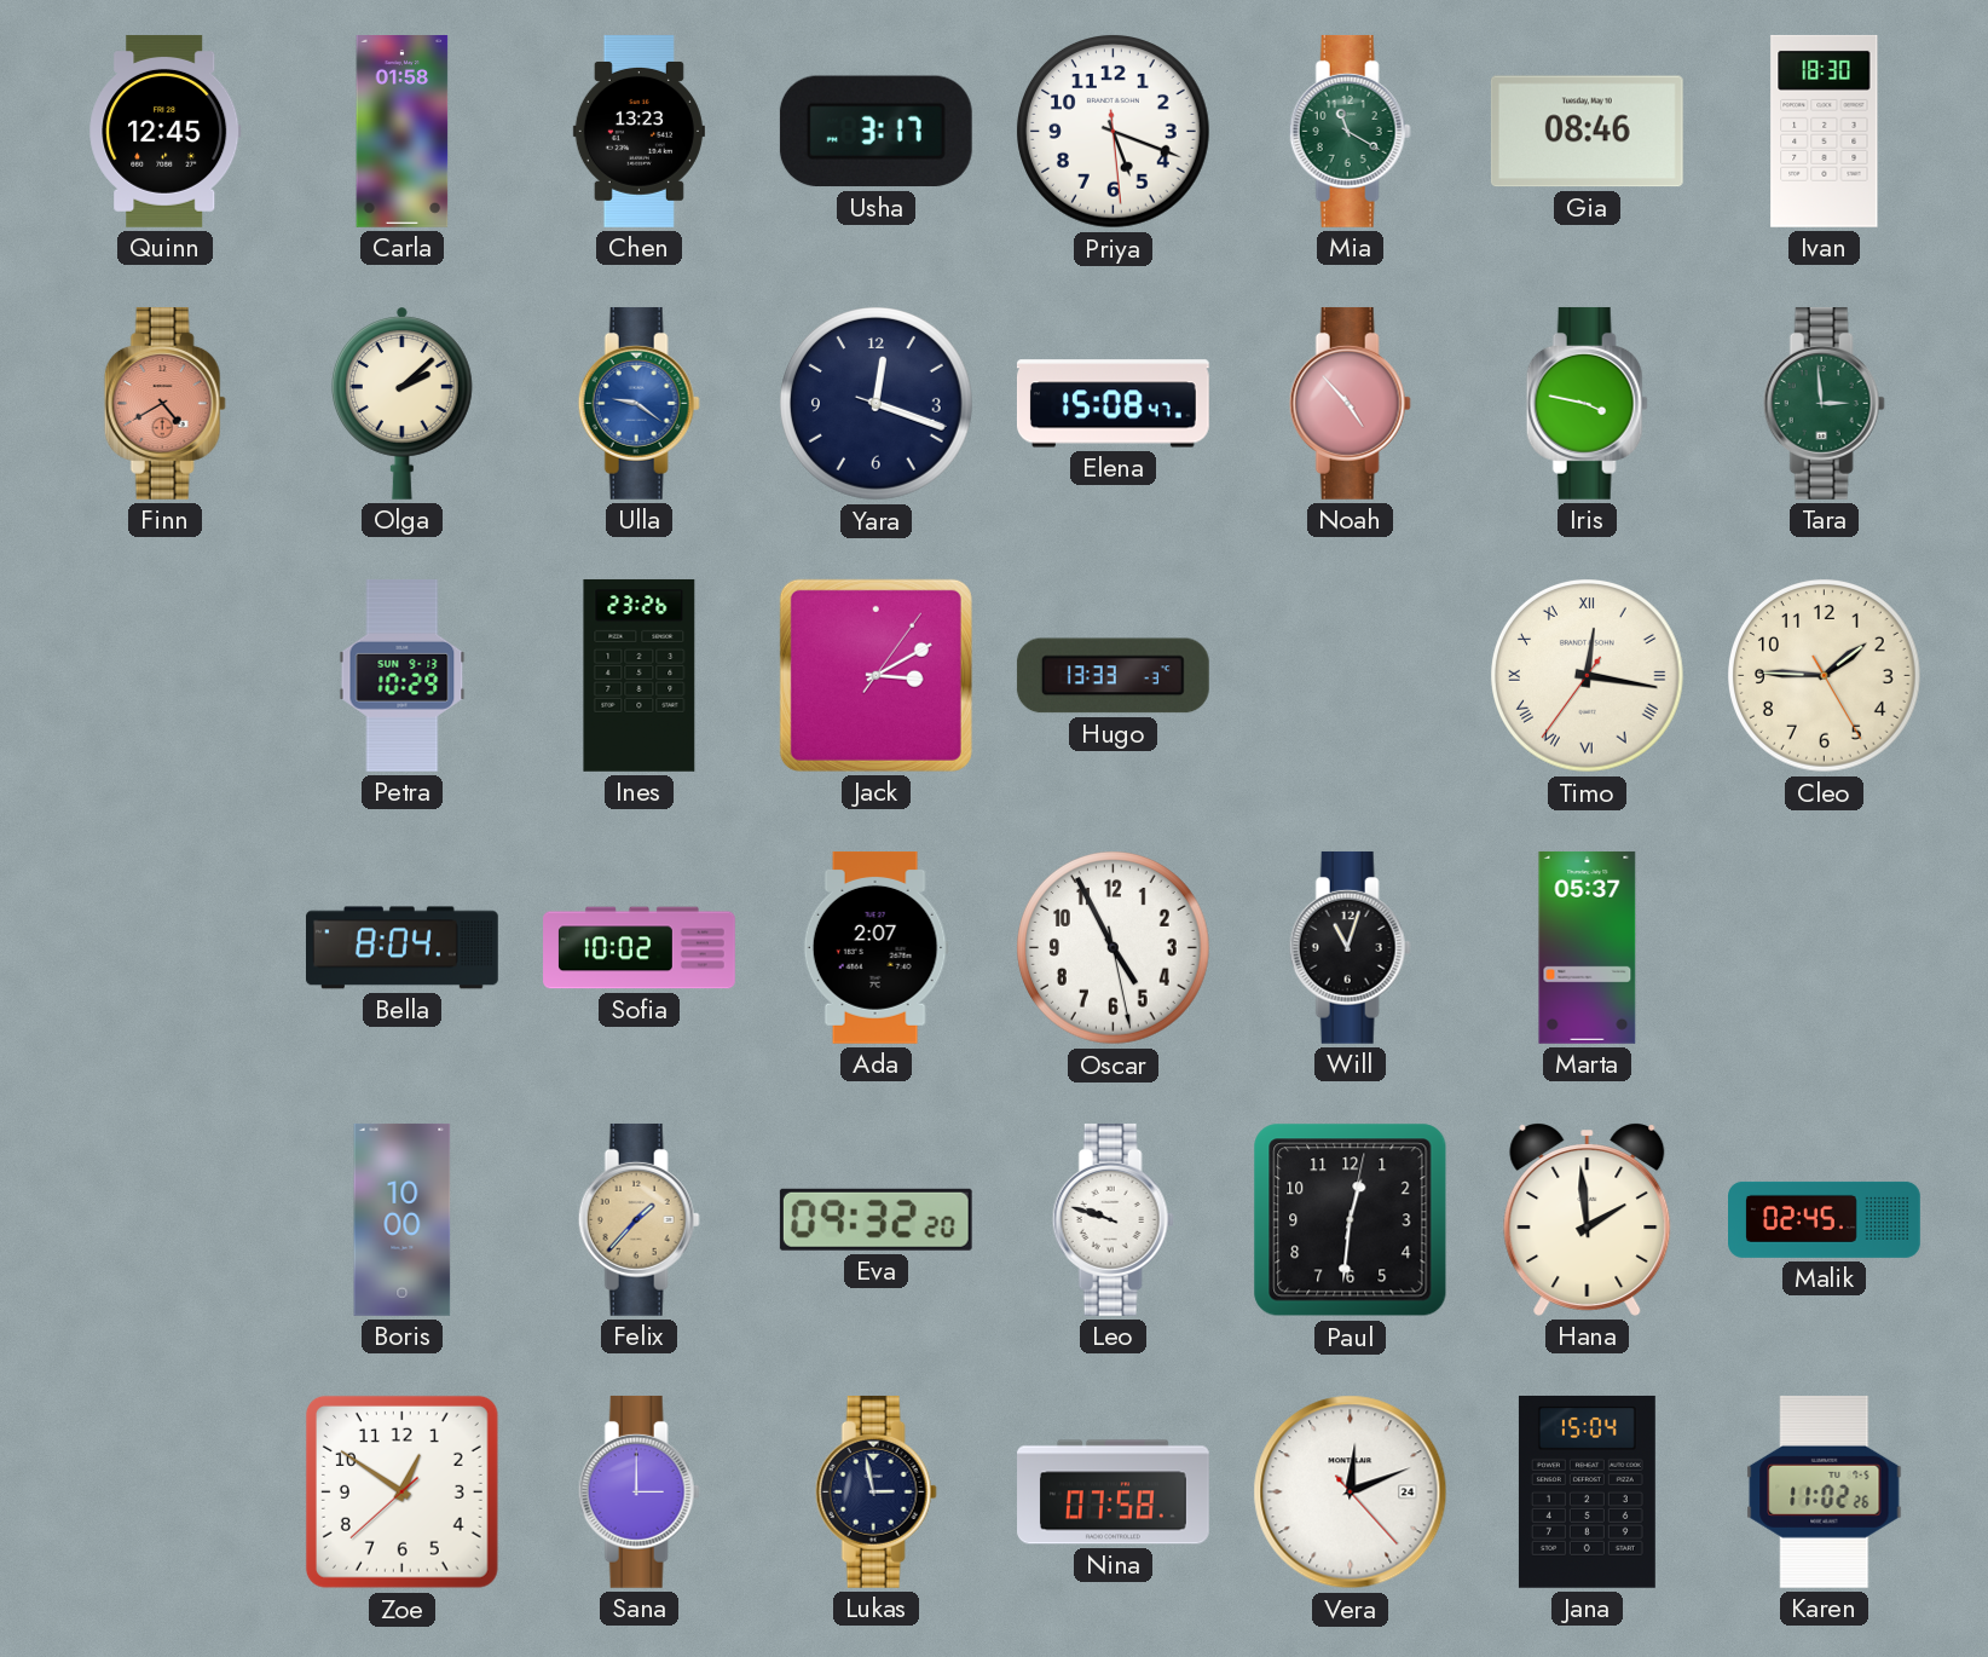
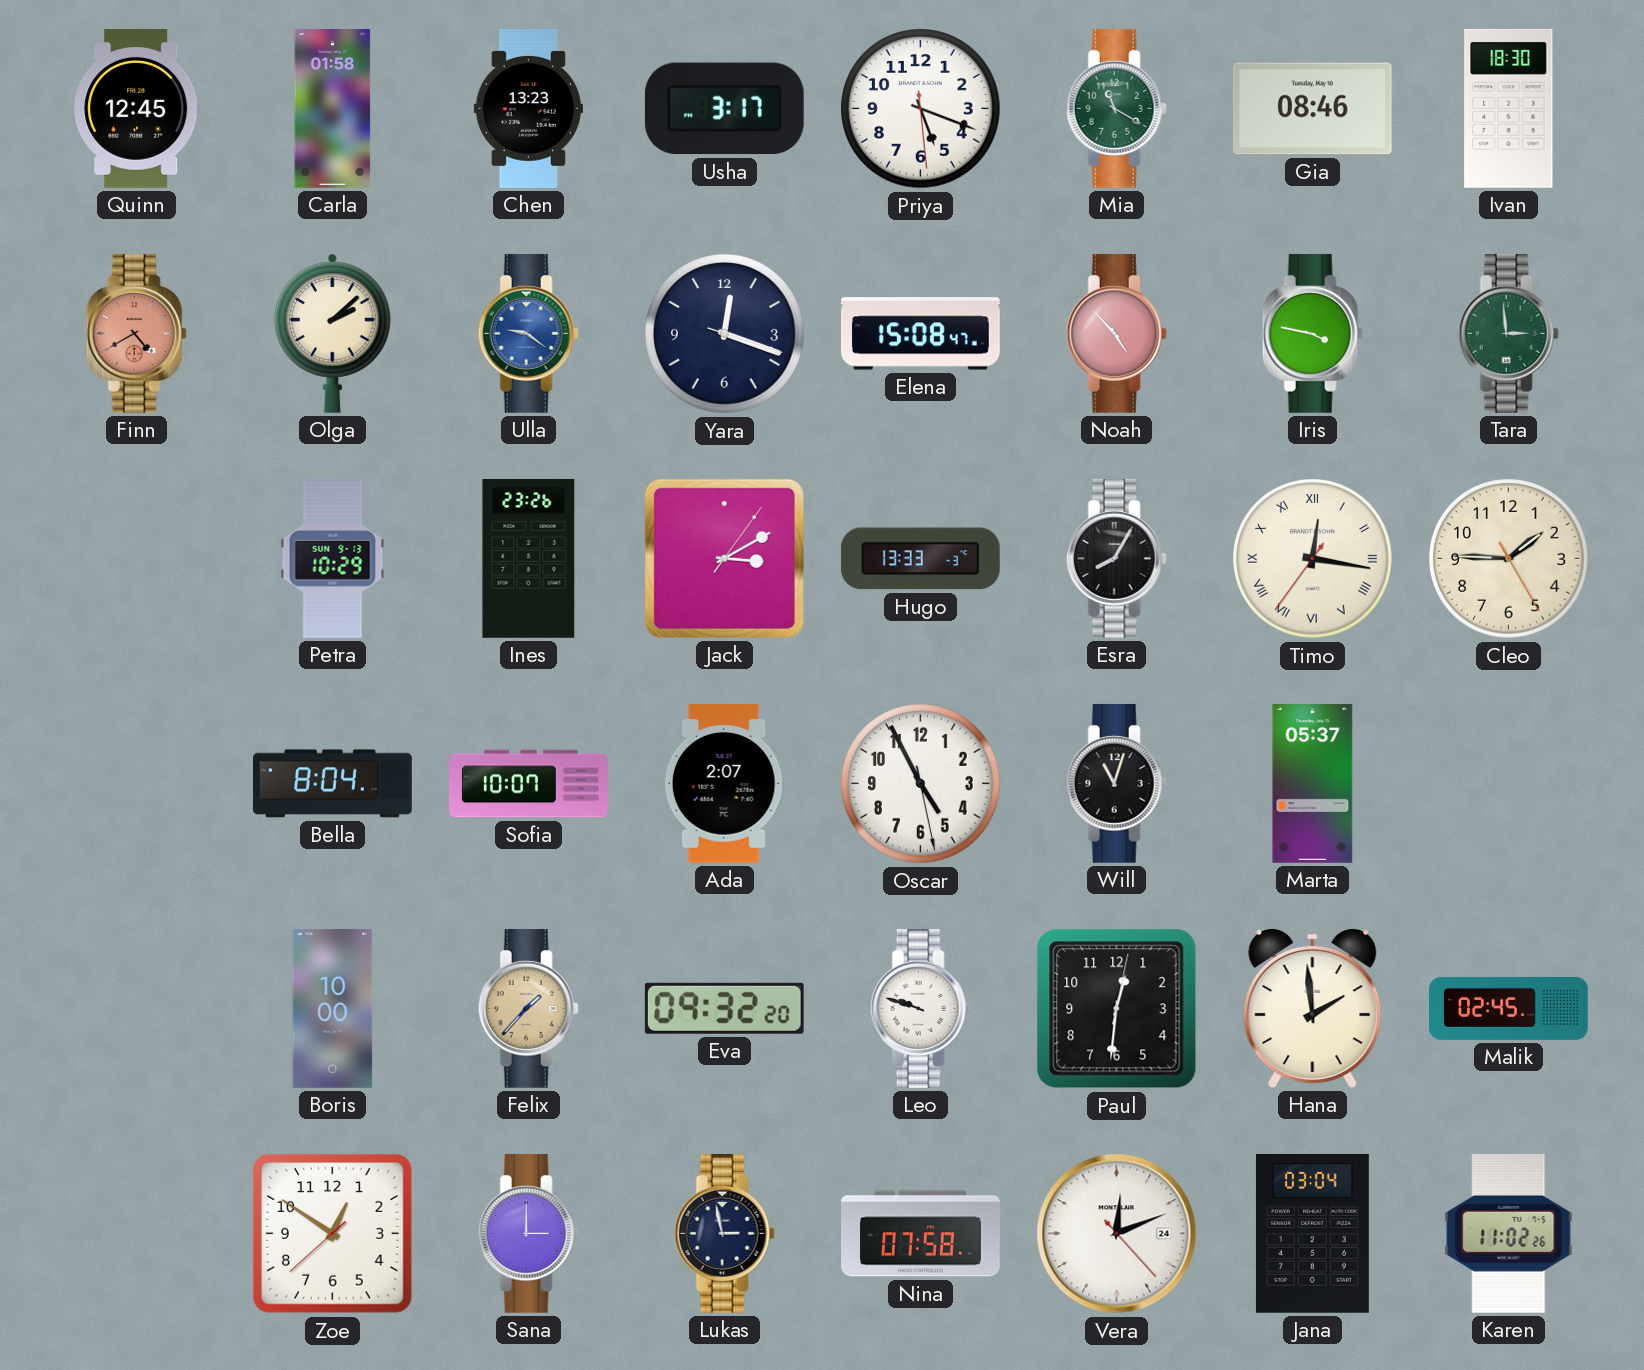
Esra: none -> 8:05
Sofia: 10:02 -> 10:07
Jana: 15:04 -> 03:04
